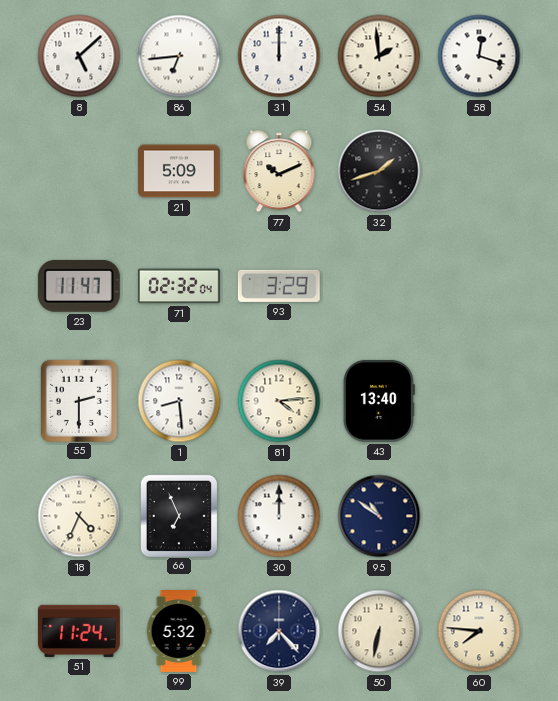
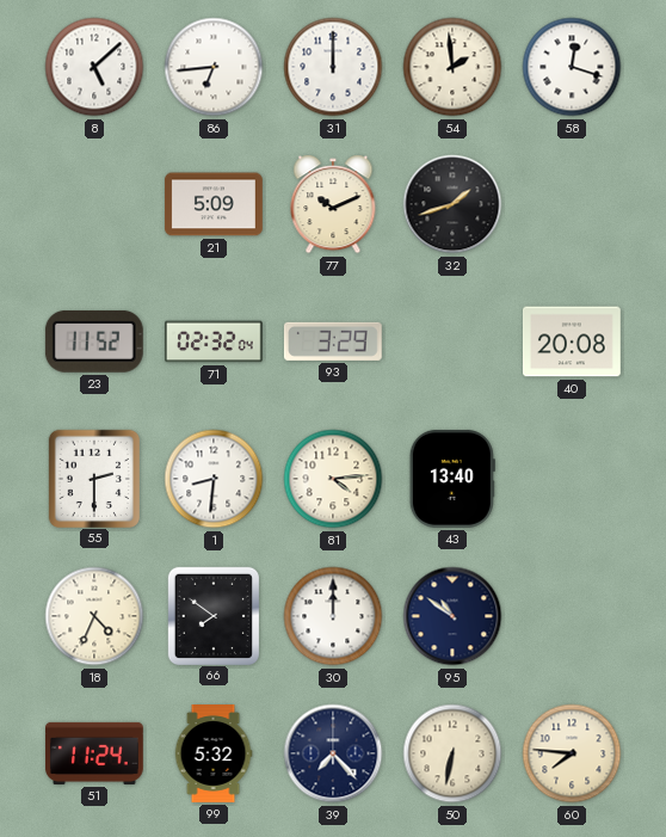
23: 11:47 -> 11:52
40: none -> 20:08
1: 8:29 -> 8:31
66: 6:56 -> 7:51
